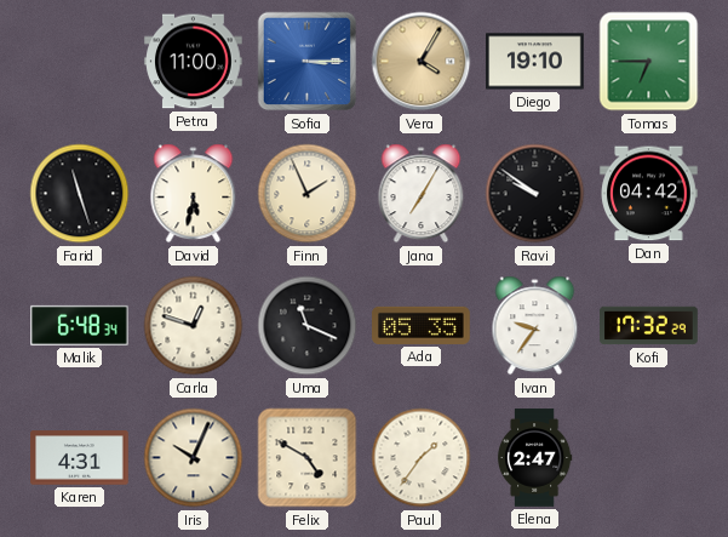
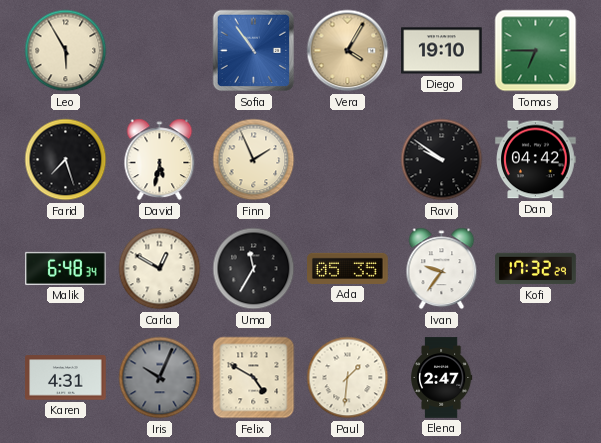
Leo: none -> 5:55
Petra: 11:00 -> none
Sofia: 3:15 -> 10:54
Farid: 11:27 -> 7:27
Jana: 7:05 -> none
Carla: 12:48 -> 12:50
Uma: 11:19 -> 11:35
Iris dial: cream -> grey
Paul: 1:36 -> 1:31
